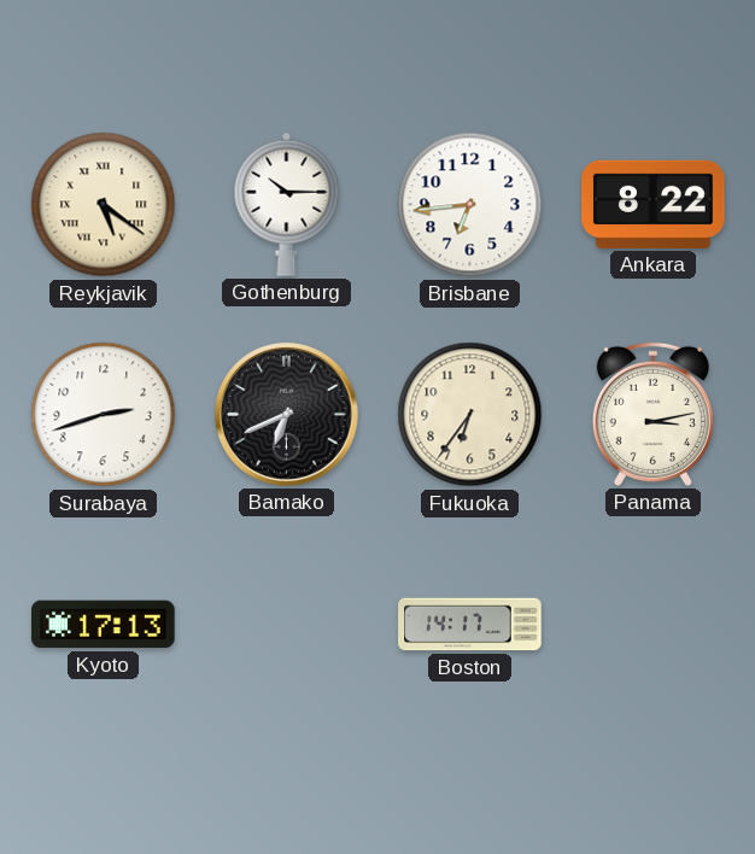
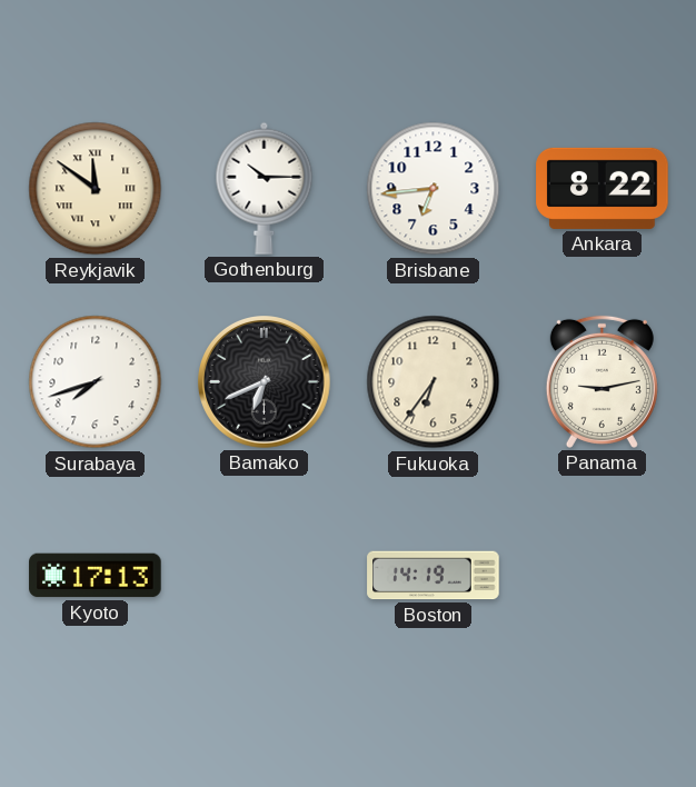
Reykjavik: 5:21 -> 11:51
Surabaya: 2:42 -> 7:42
Panama: 3:13 -> 9:13
Boston: 14:17 -> 14:19
